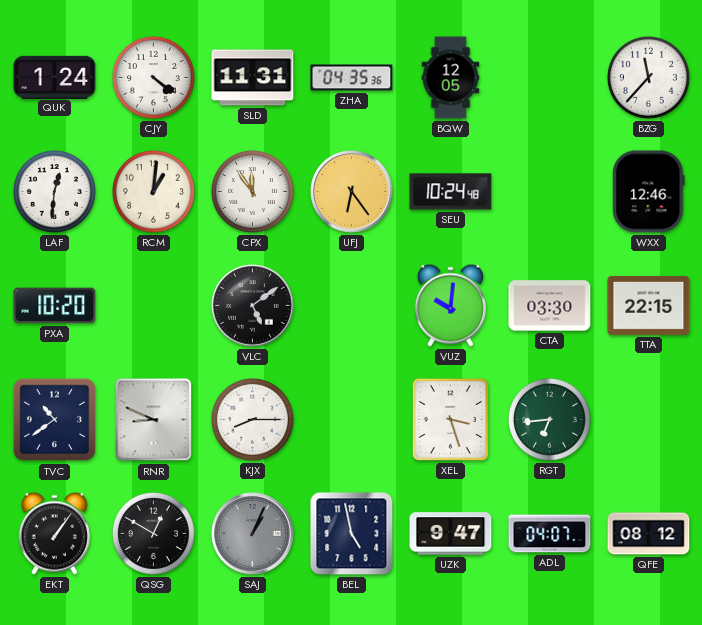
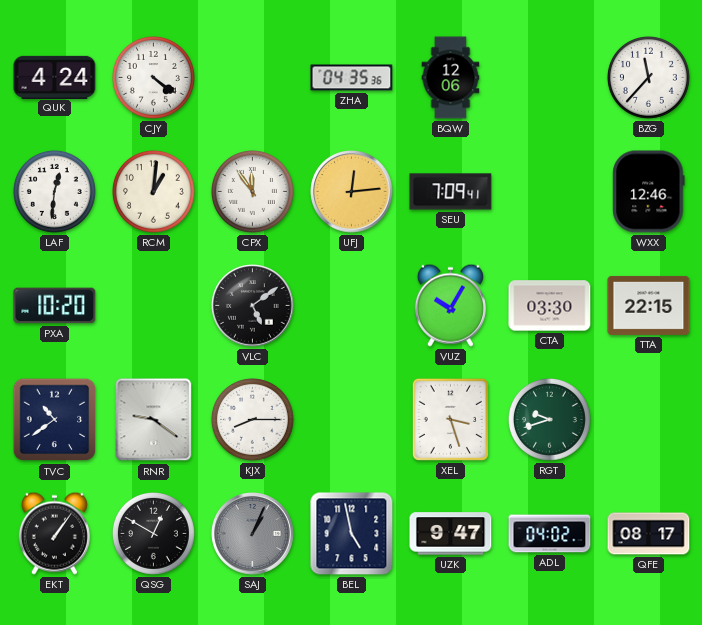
QUK: 1:24 -> 4:24
SLD: 11:31 -> none
BQW: 12:05 -> 12:06
UFJ: 6:24 -> 12:14
SEU: 10:24 -> 7:09
VUZ: 10:01 -> 10:05
RNR: 8:49 -> 9:21
RGT: 6:44 -> 9:42
ADL: 04:07 -> 04:02
QFE: 08:12 -> 08:17
